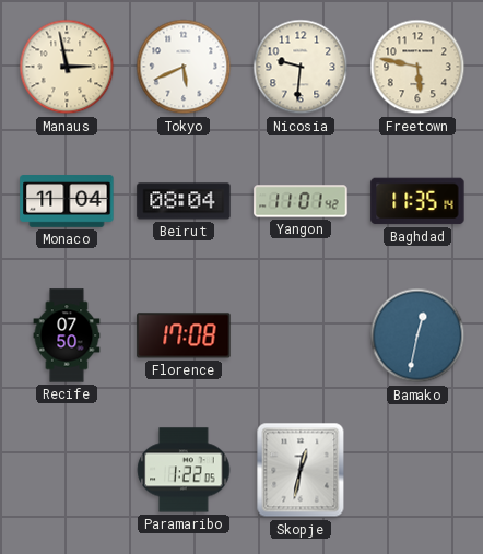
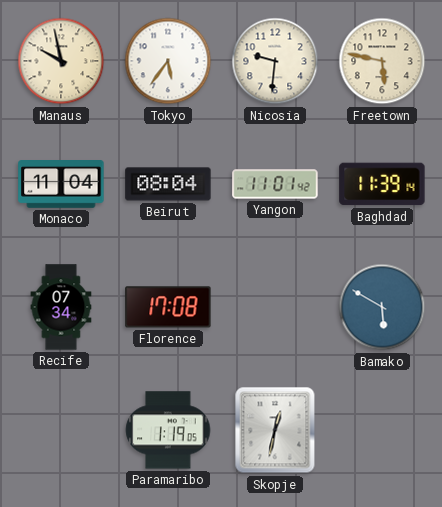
Manaus: 2:58 -> 9:58
Tokyo: 5:41 -> 5:36
Baghdad: 11:35 -> 11:39
Recife: 07:50 -> 07:34
Bamako: 12:32 -> 5:50
Paramaribo: 1:22 -> 1:19
